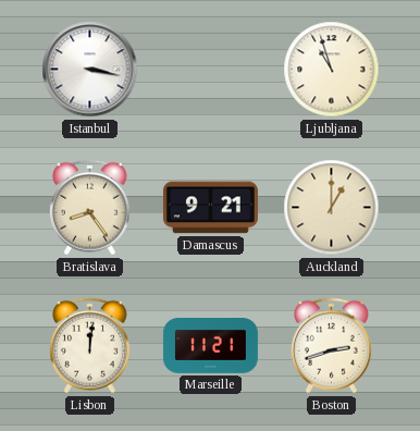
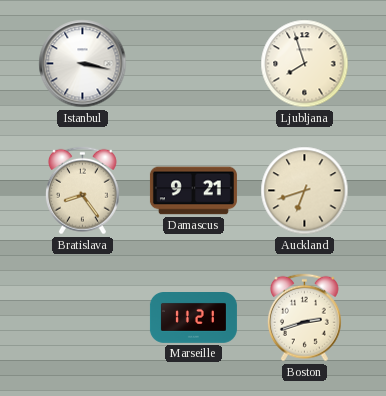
Ljubljana: 10:57 -> 7:57
Auckland: 1:00 -> 6:42
Lisbon: 12:01 -> none
